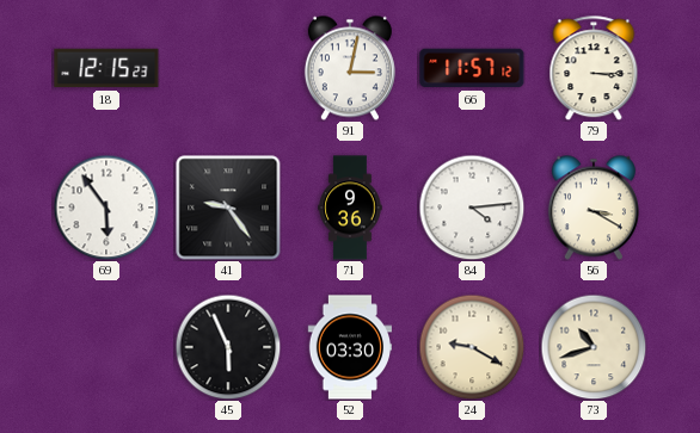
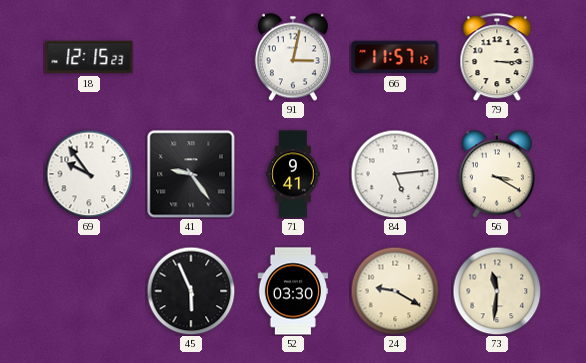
69: 5:54 -> 9:54
71: 9:36 -> 9:41
84: 4:14 -> 5:14
73: 10:42 -> 11:31
